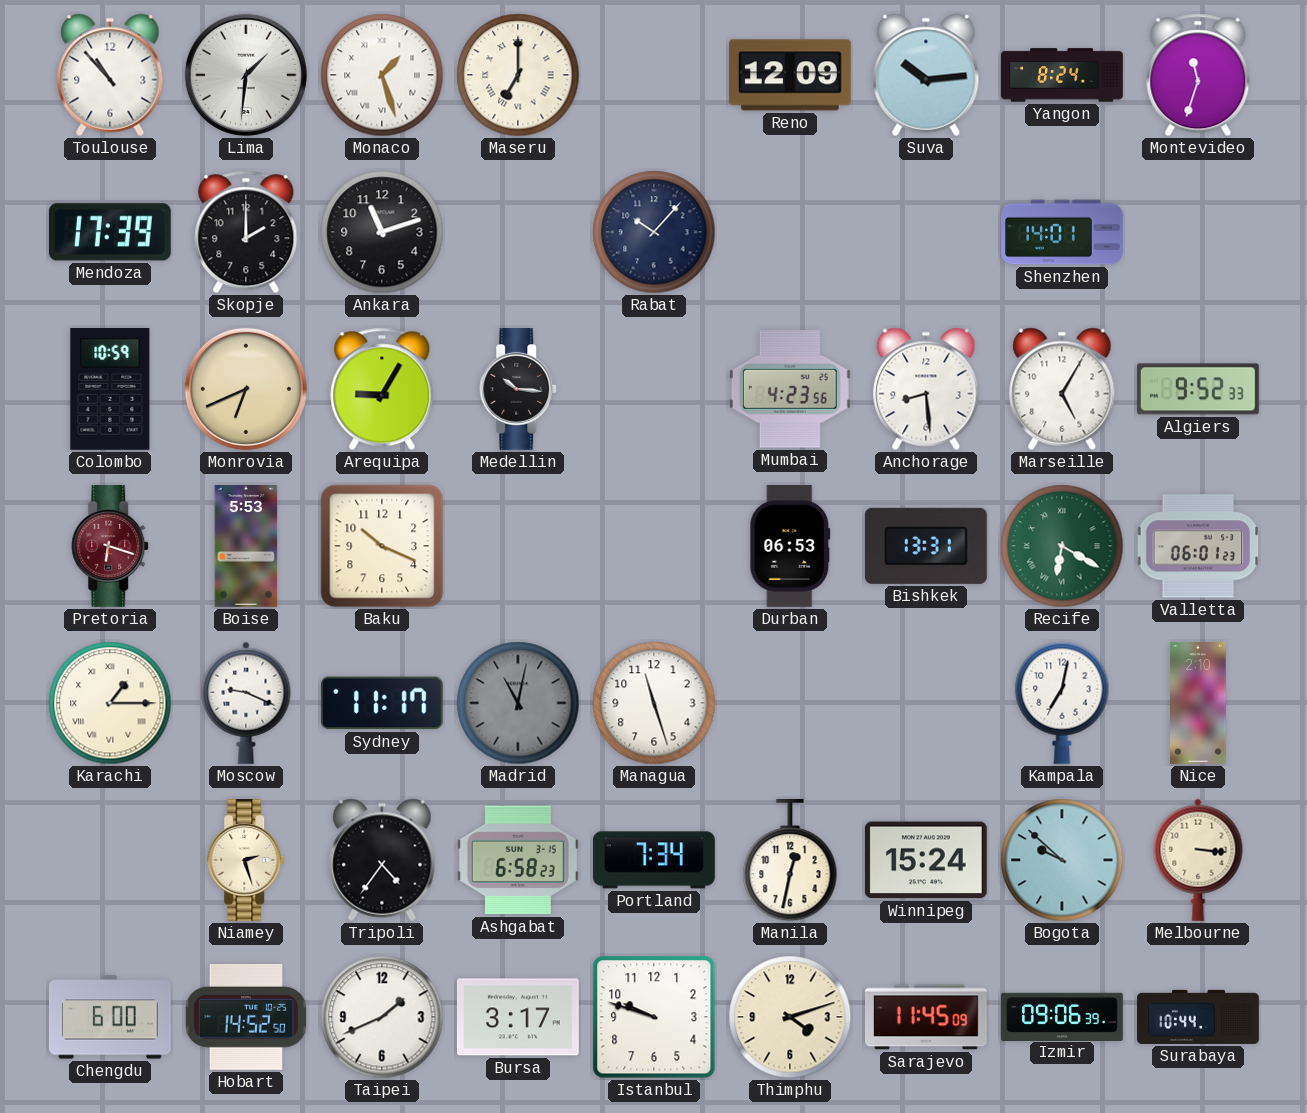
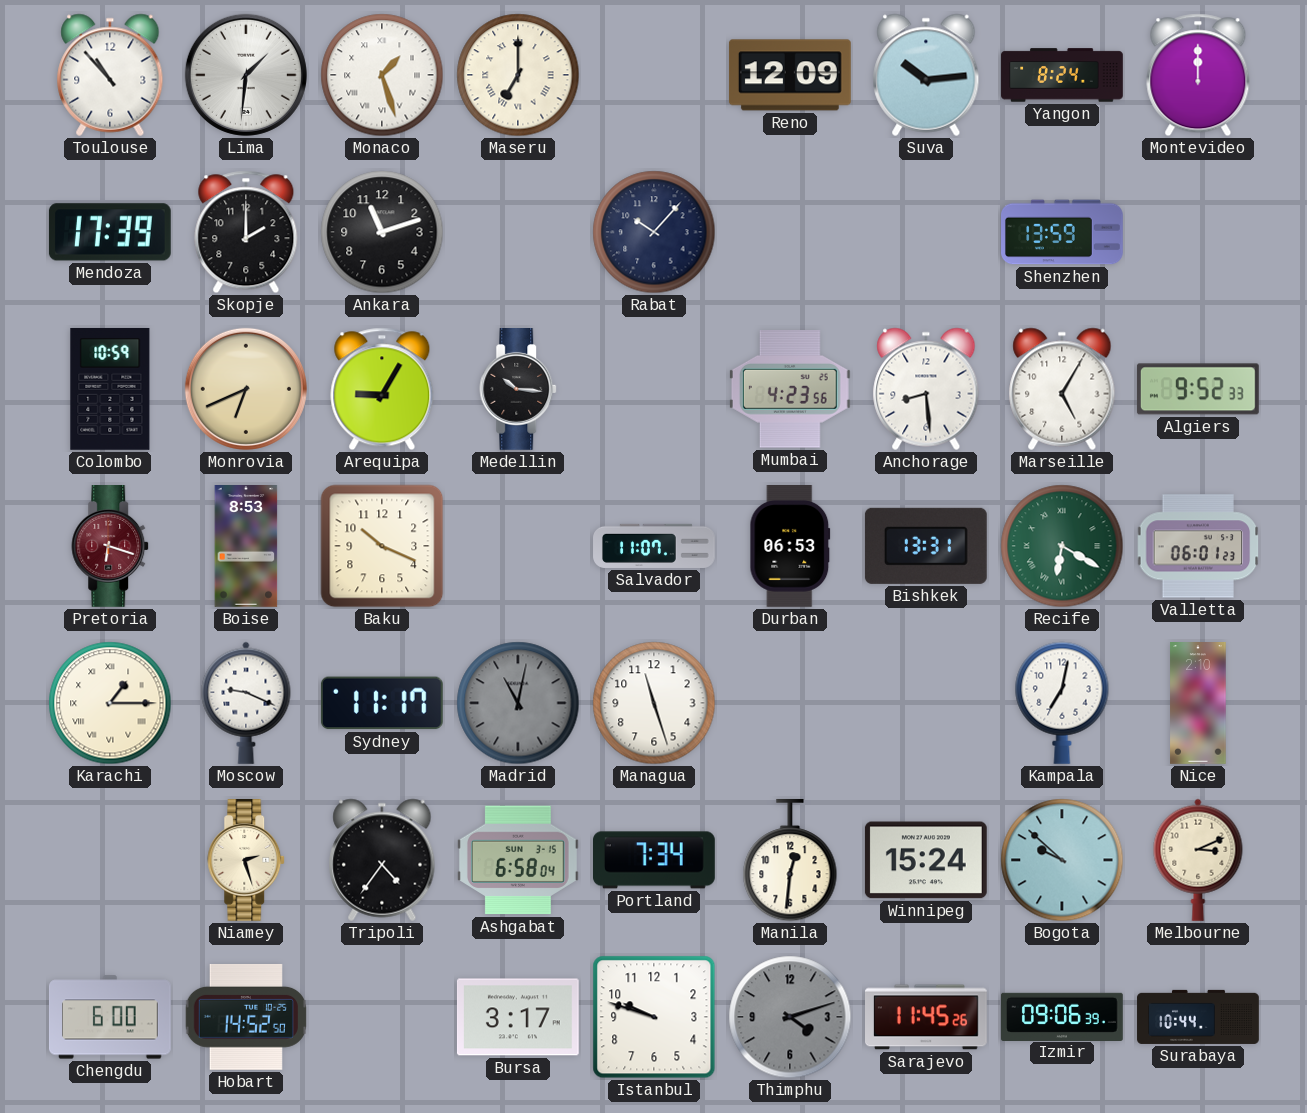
Montevideo: 11:33 -> 12:00
Shenzhen: 14:01 -> 13:59
Boise: 5:53 -> 8:53
Salvador: none -> 11:07
Ashgabat: 6:58:23 -> 6:58:04
Manila: 12:32 -> 12:31
Melbourne: 3:16 -> 3:11
Taipei: 1:41 -> none
Thimphu dial: cream -> grey
Sarajevo: 11:45:09 -> 11:45:26
